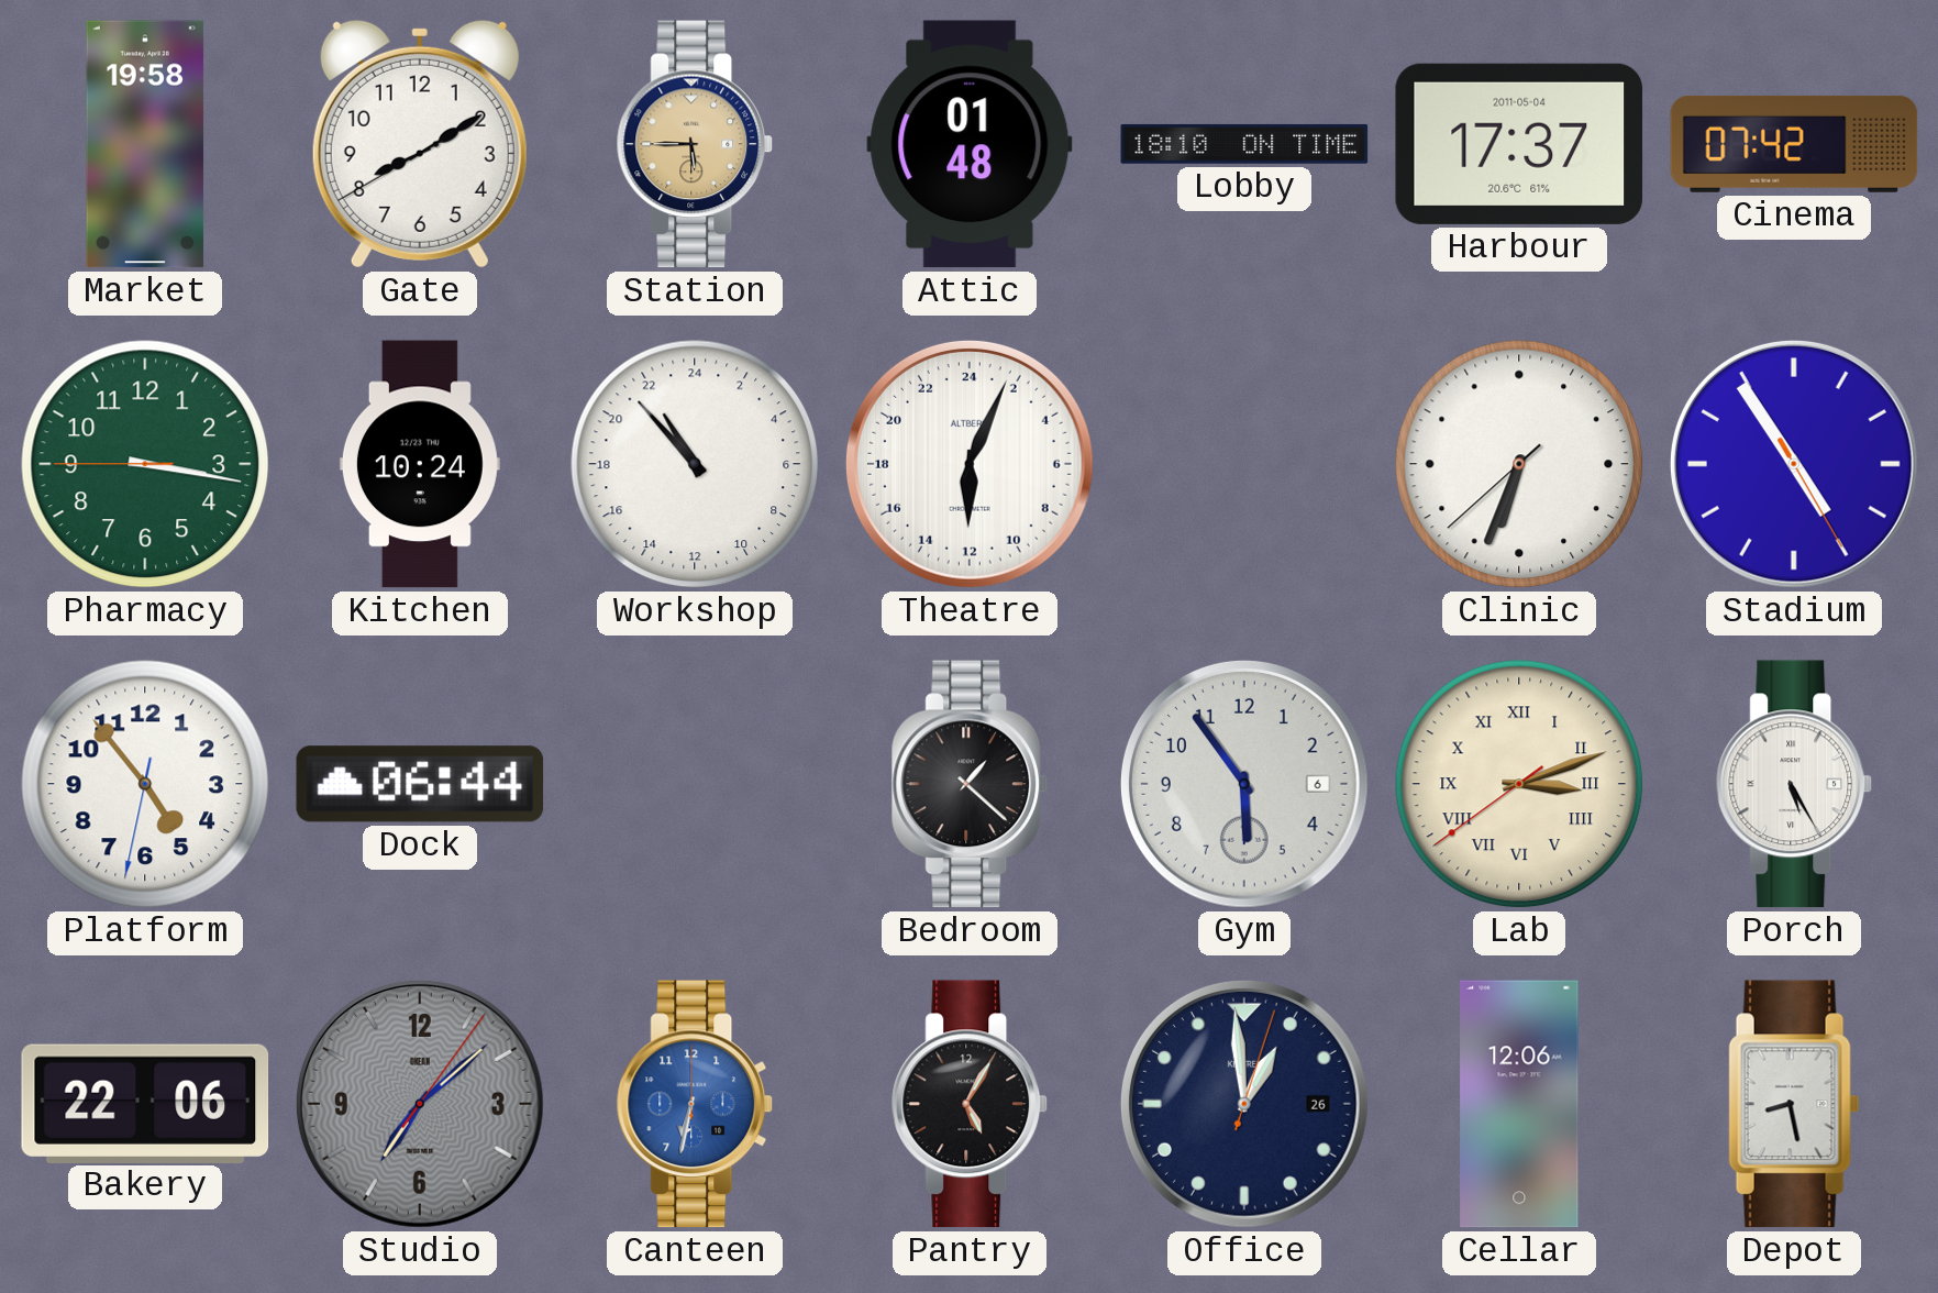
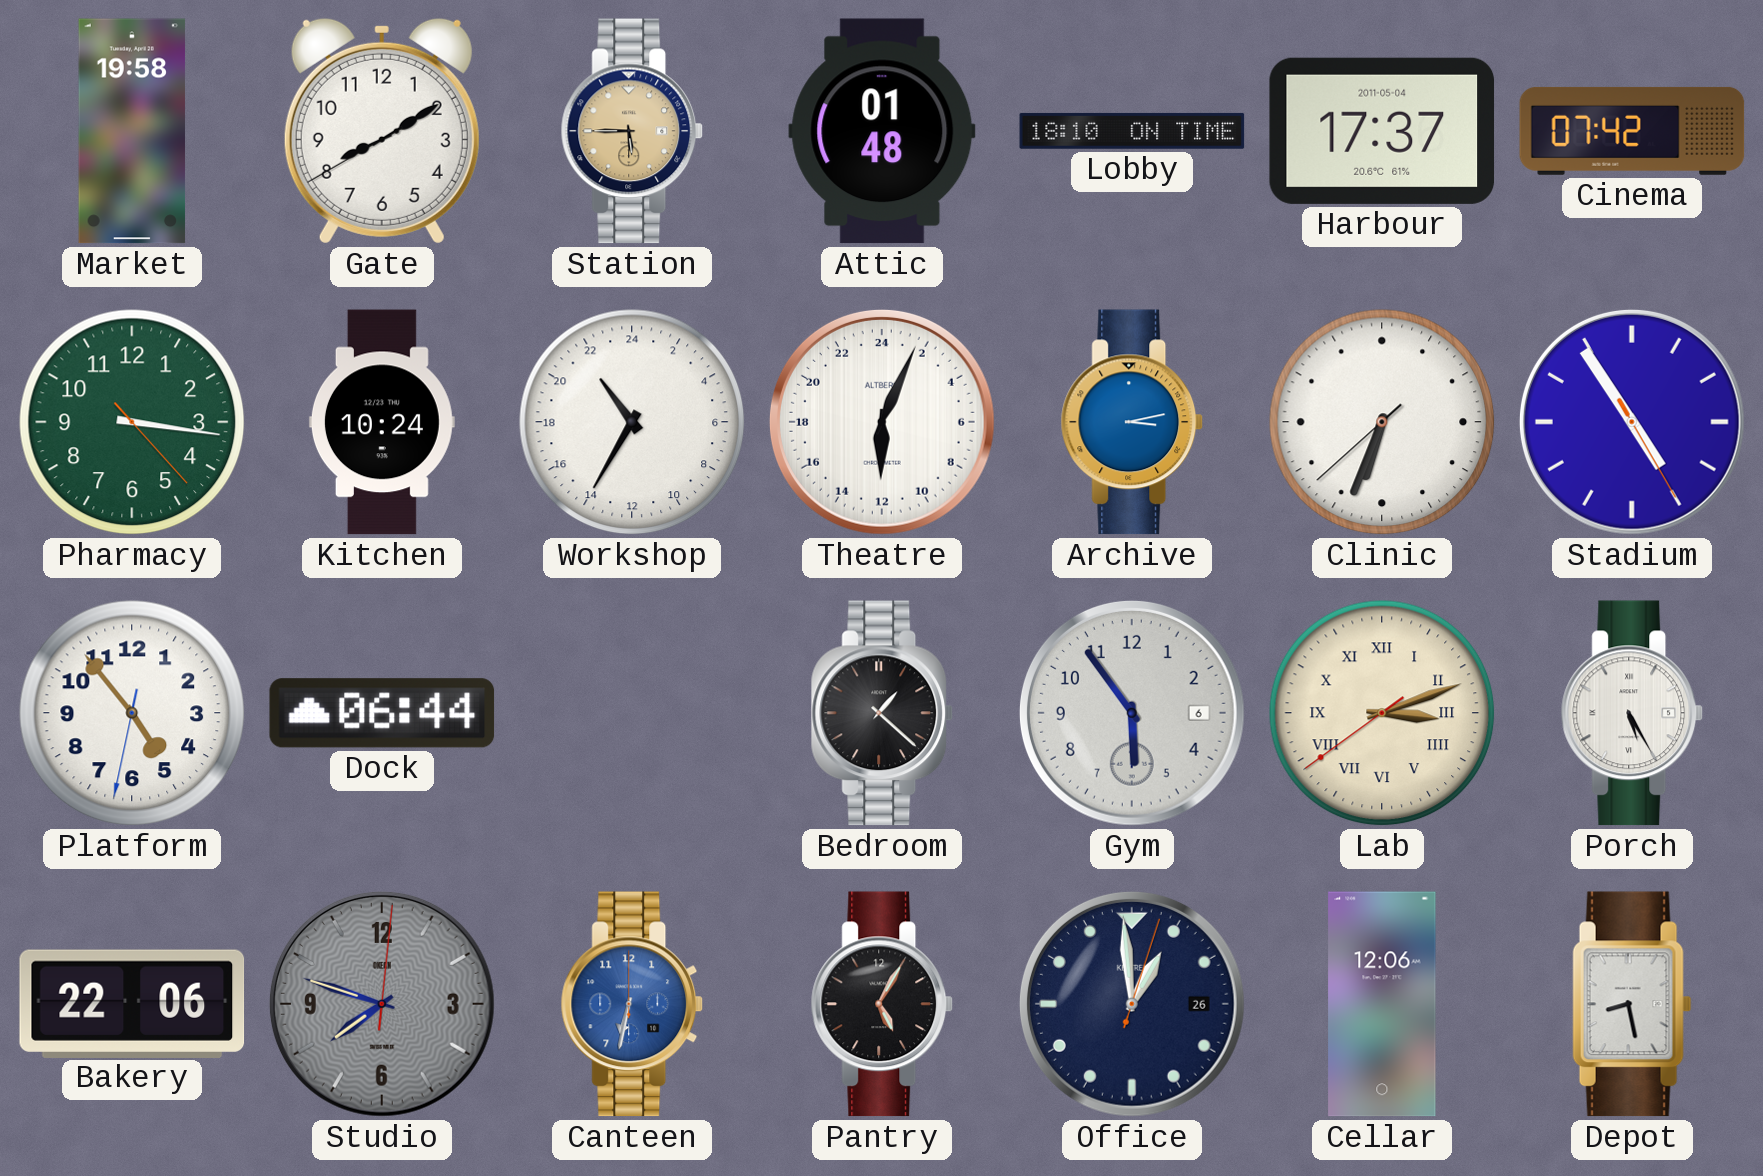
Pharmacy: 3:16:45 -> 3:16:23
Workshop: 21:53 -> 21:35
Archive: none -> 3:13
Studio: 7:08 -> 7:48
